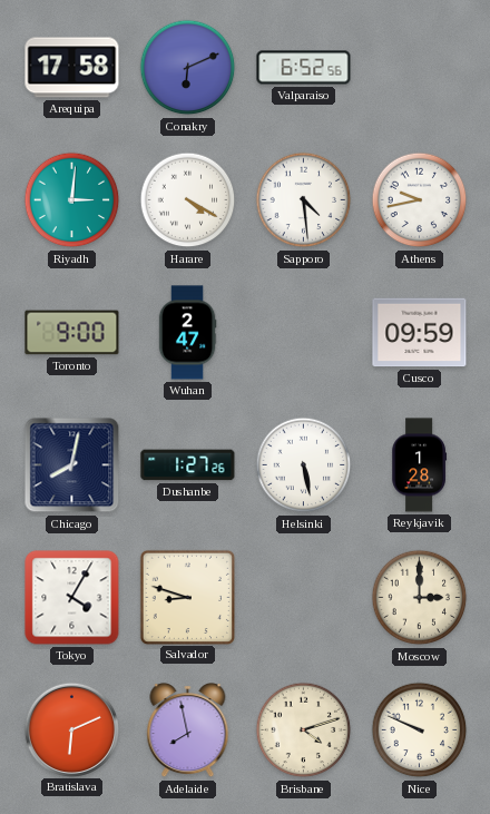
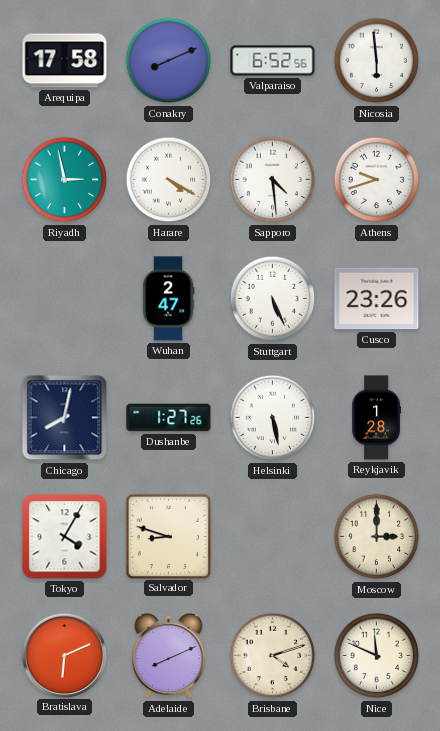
Conakry: 6:11 -> 8:11
Nicosia: none -> 5:59
Riyadh: 3:01 -> 2:58
Athens: 9:43 -> 9:42
Toronto: 9:00 -> none
Stuttgart: none -> 5:26
Cusco: 09:59 -> 23:26
Adelaide: 7:58 -> 8:11
Nice: 9:49 -> 11:49
